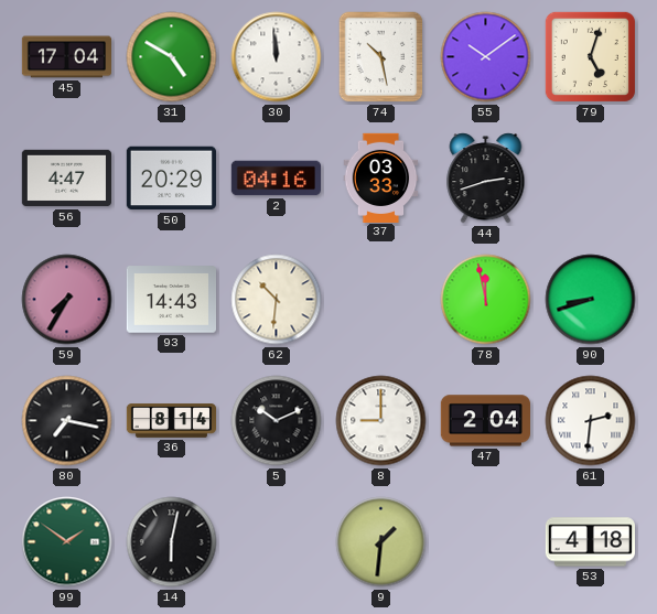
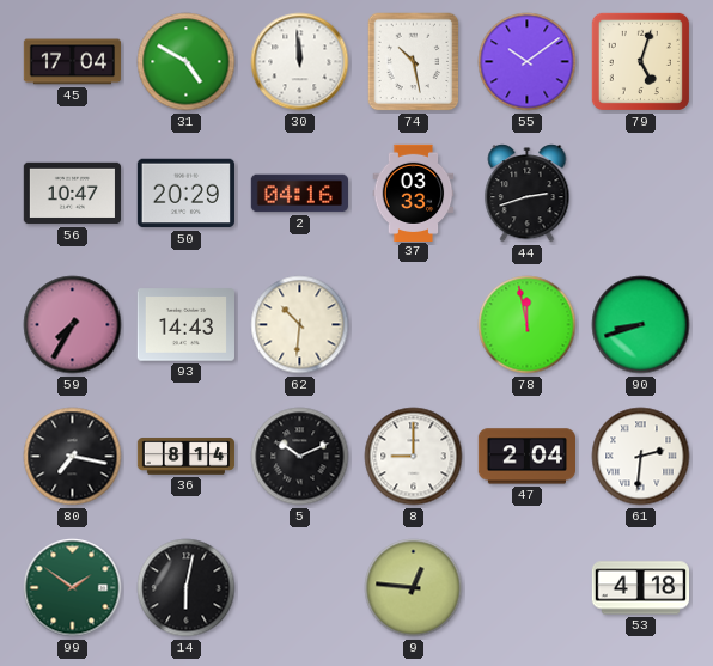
56: 4:47 -> 10:47
9: 1:31 -> 12:46
